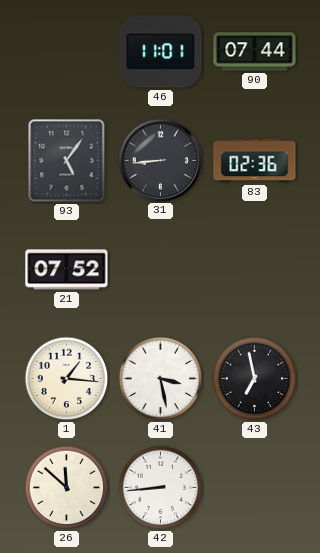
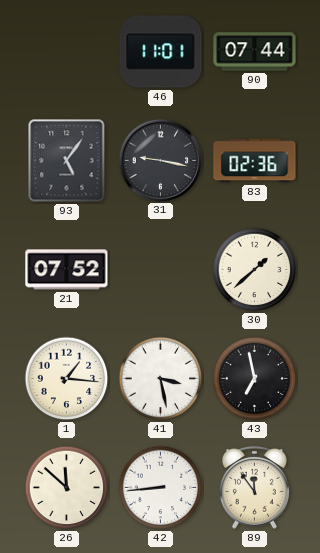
31: 8:44 -> 9:17
30: none -> 1:38
89: none -> 11:54
